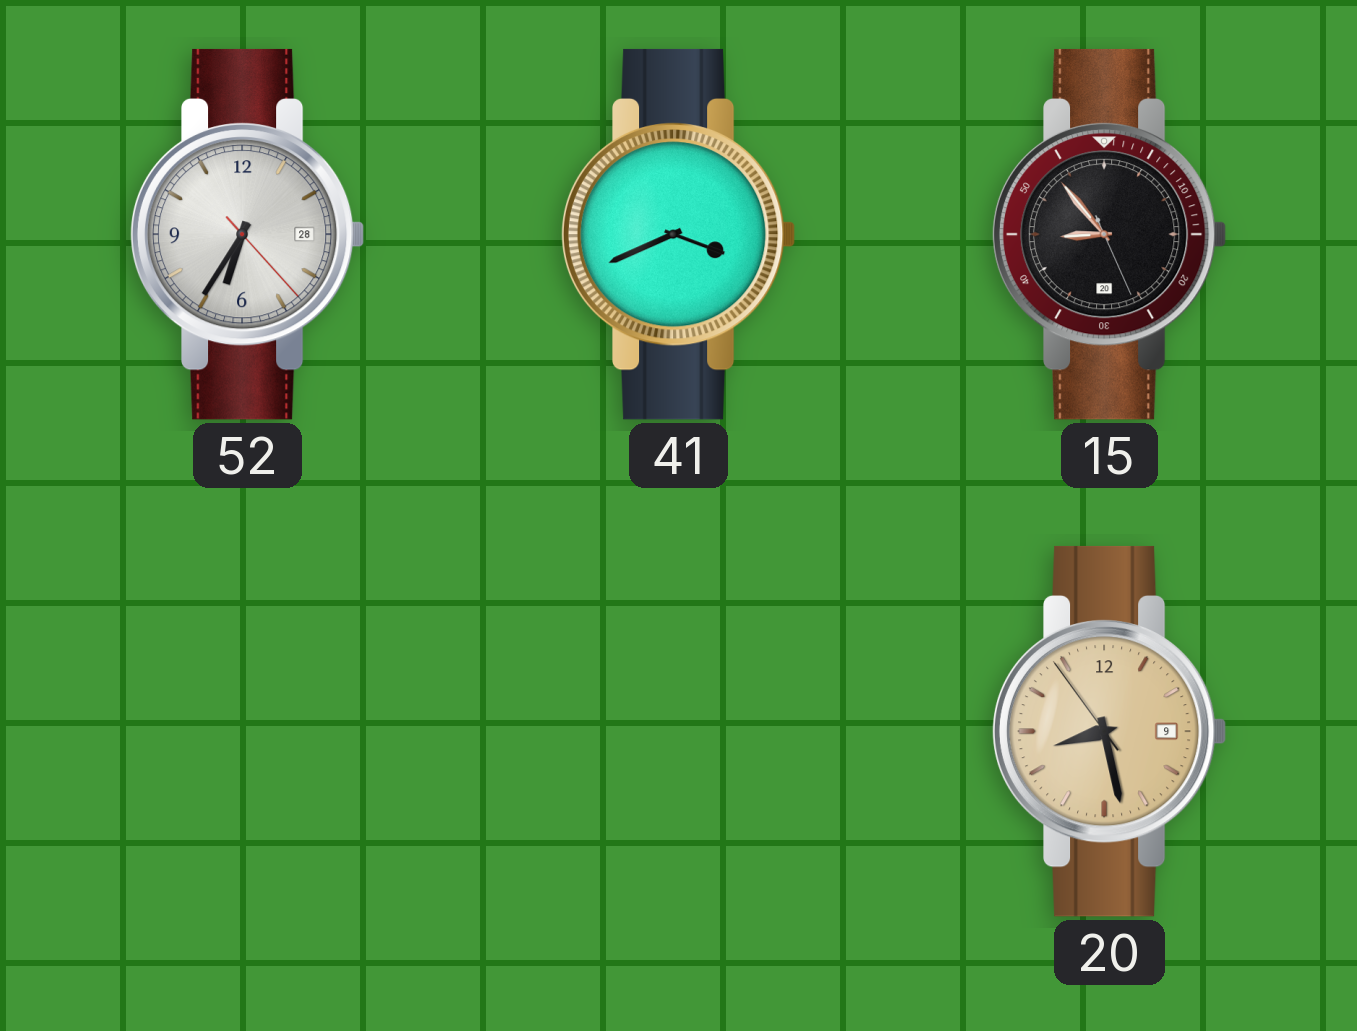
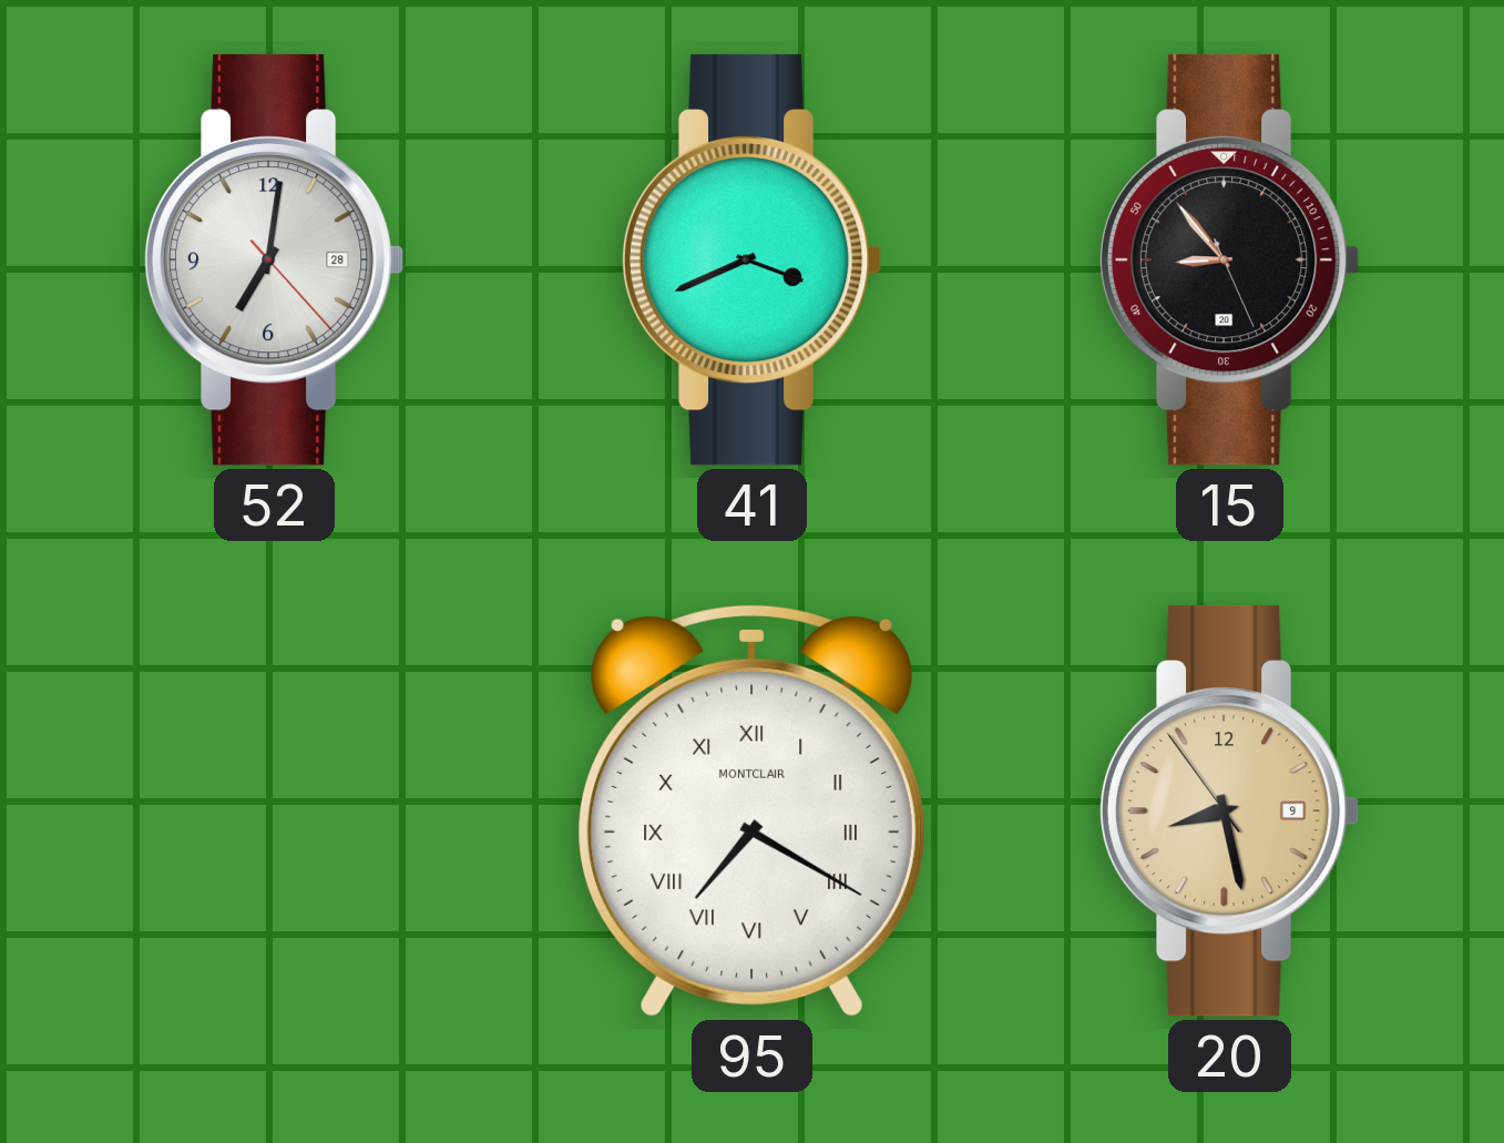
52: 6:35 -> 7:01
95: none -> 7:20
